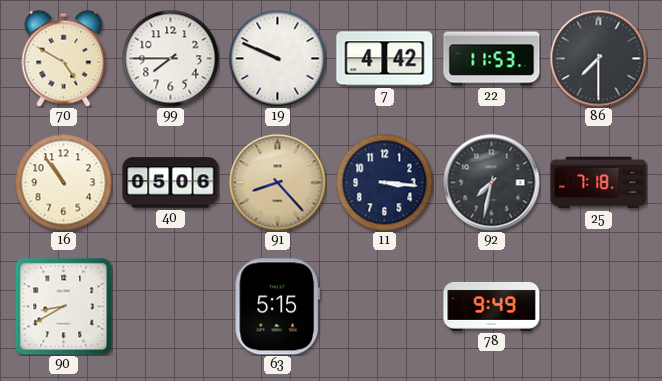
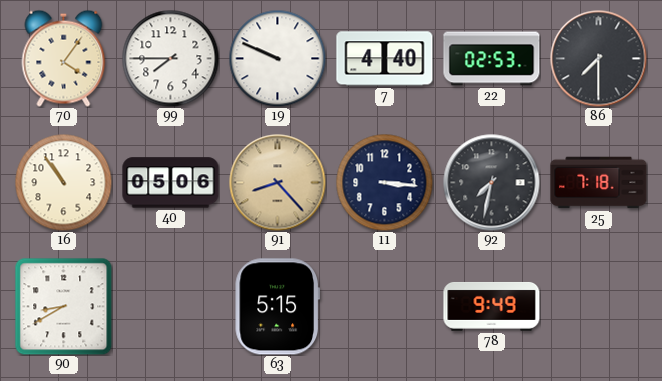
70: 4:50 -> 4:06
7: 4:42 -> 4:40
22: 11:53 -> 02:53
